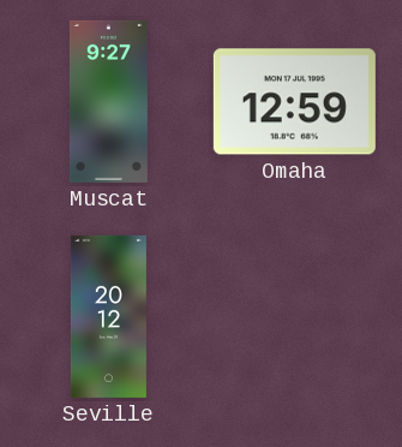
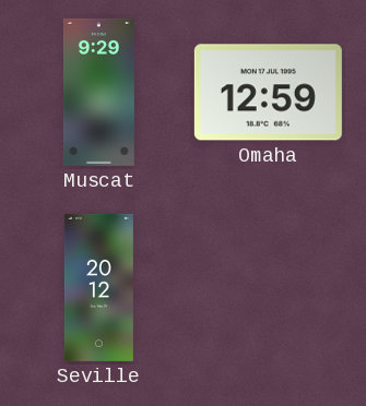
Muscat: 9:27 -> 9:29
